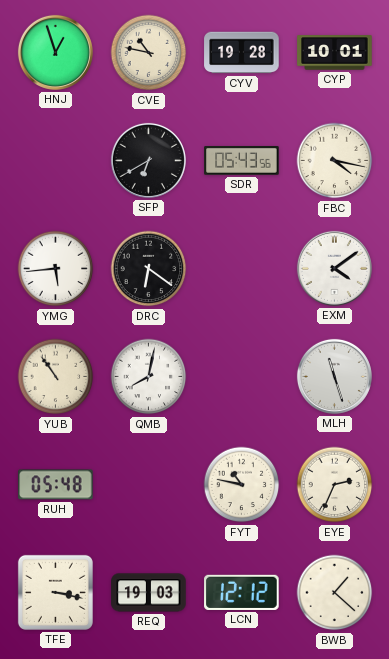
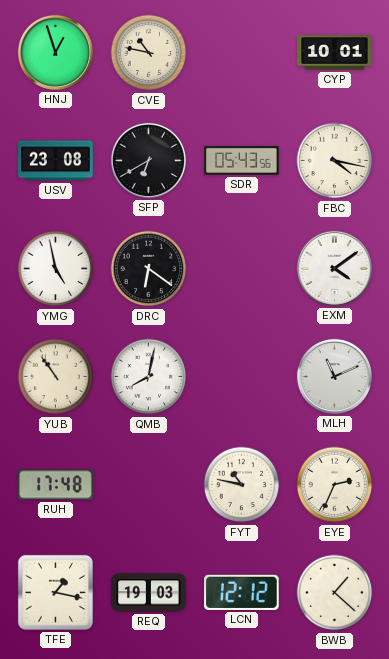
CYV: 19:28 -> none
USV: none -> 23:08
YMG: 5:44 -> 4:58
MLH: 11:27 -> 11:11
RUH: 05:48 -> 17:48
TFE: 3:17 -> 1:17
